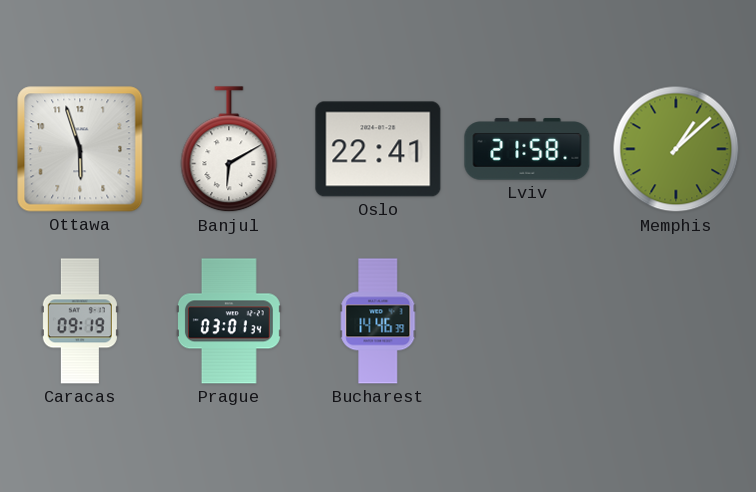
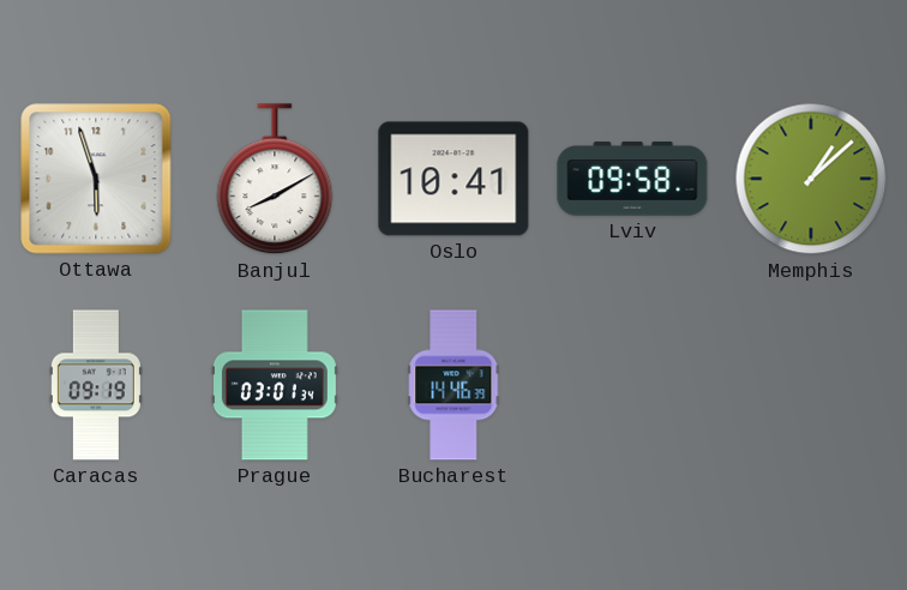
Banjul: 6:10 -> 8:10
Oslo: 22:41 -> 10:41
Lviv: 21:58 -> 09:58
